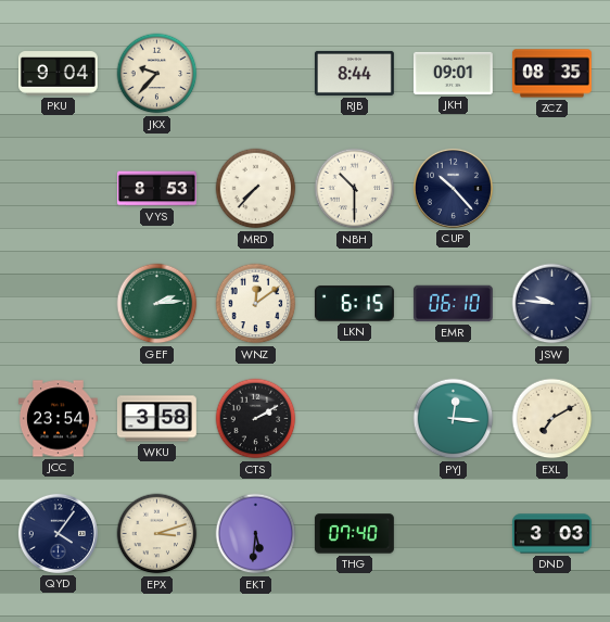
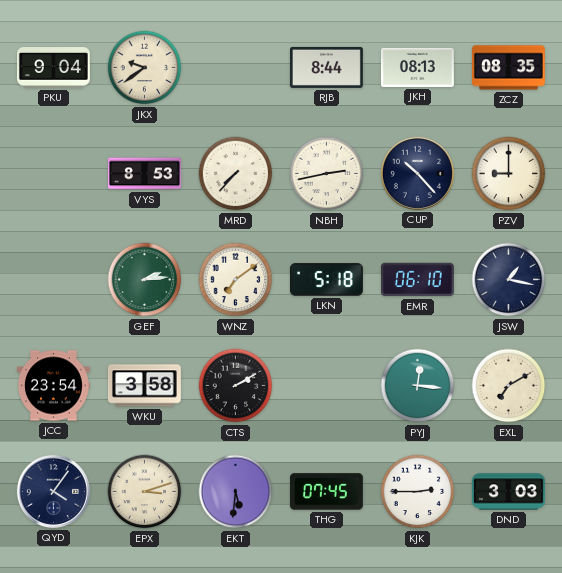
JKX: 9:37 -> 9:39
JKH: 09:01 -> 08:13
NBH: 10:30 -> 2:43
PZV: none -> 9:00
WNZ: 12:09 -> 7:09
LKN: 6:15 -> 5:18
JSW: 9:46 -> 1:17
THG: 07:40 -> 07:45
KJK: none -> 2:45
